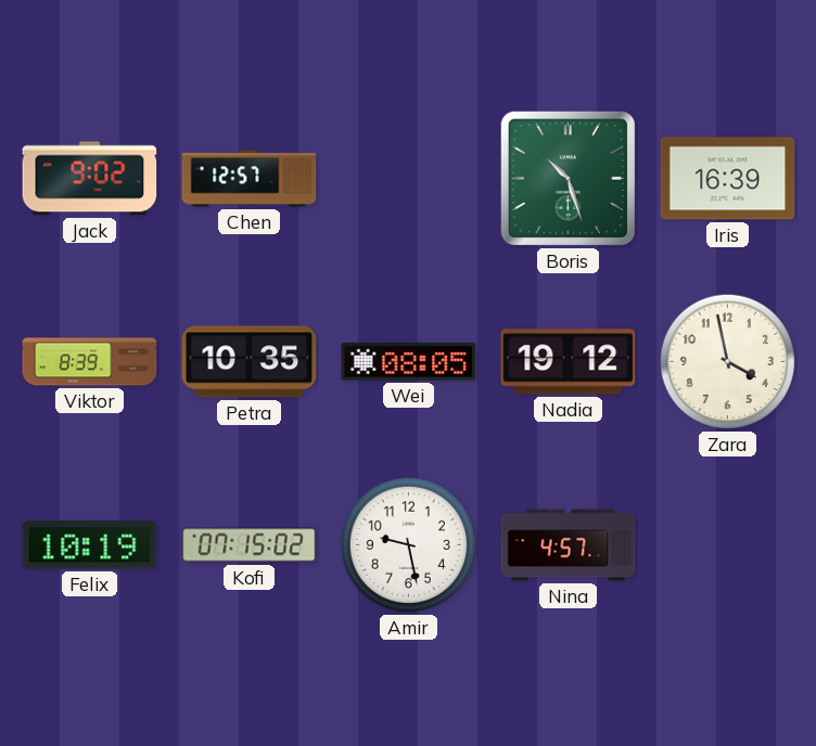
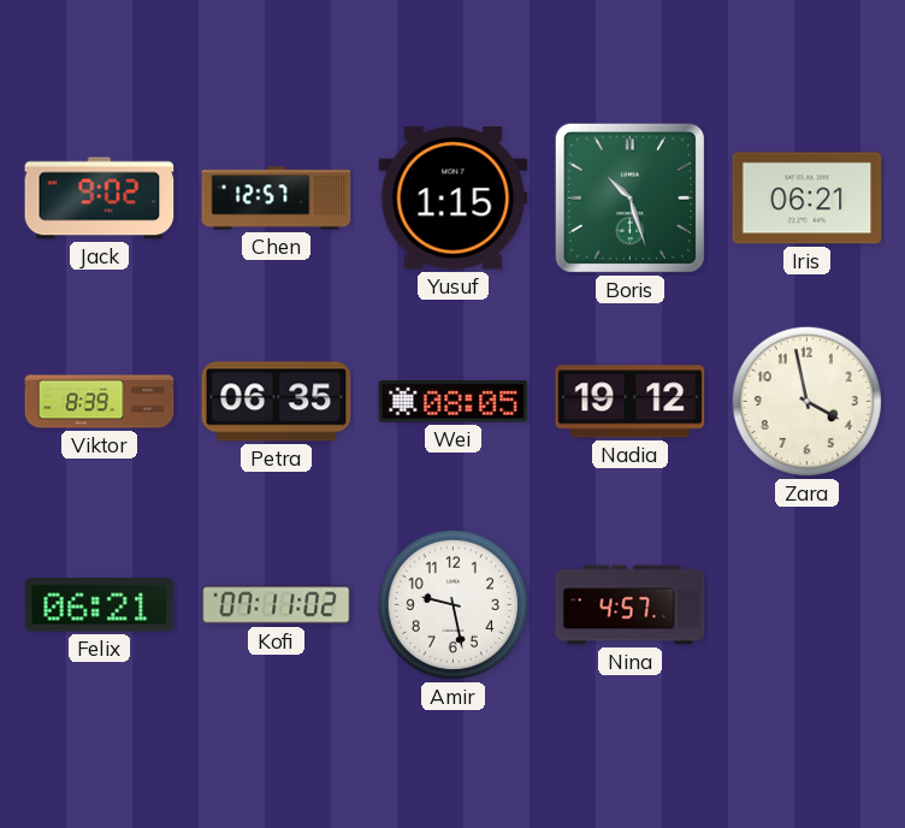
Yusuf: none -> 1:15
Iris: 16:39 -> 06:21
Petra: 10:35 -> 06:35
Felix: 10:19 -> 06:21
Kofi: 07:15 -> 07:11
